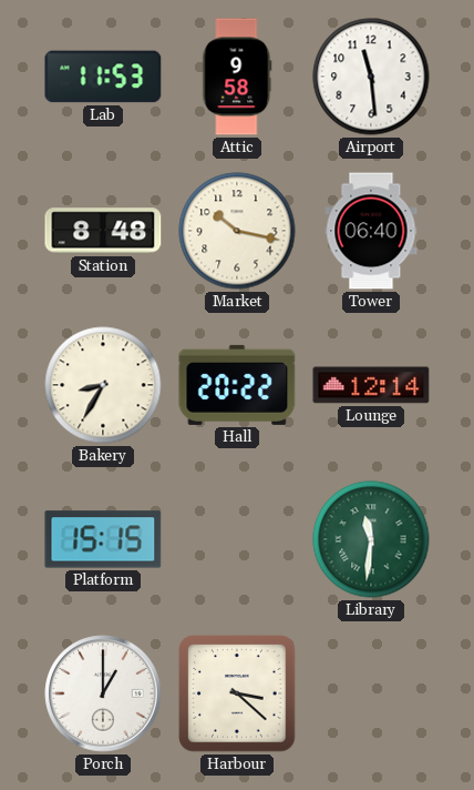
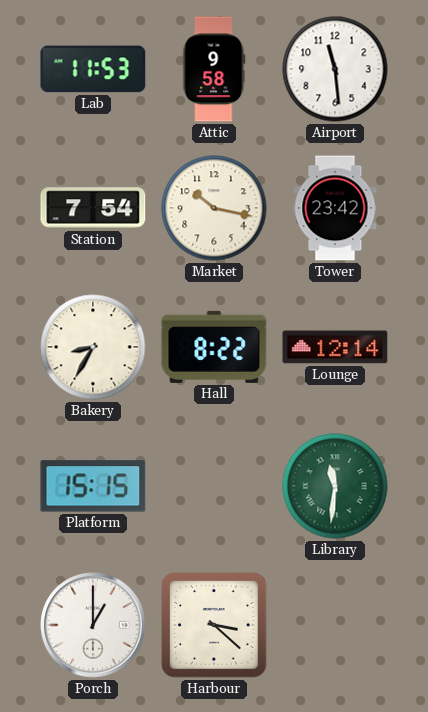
Station: 8:48 -> 7:54
Tower: 06:40 -> 23:42
Hall: 20:22 -> 8:22
